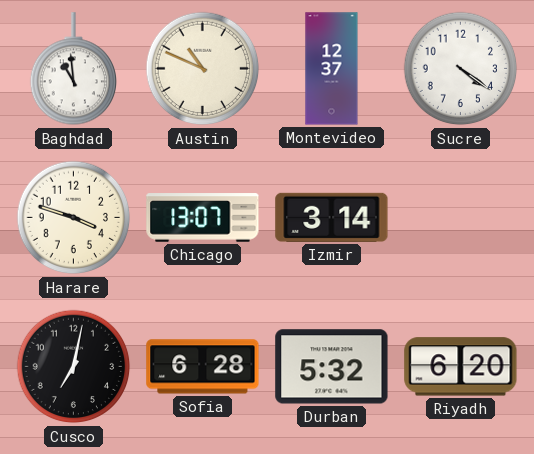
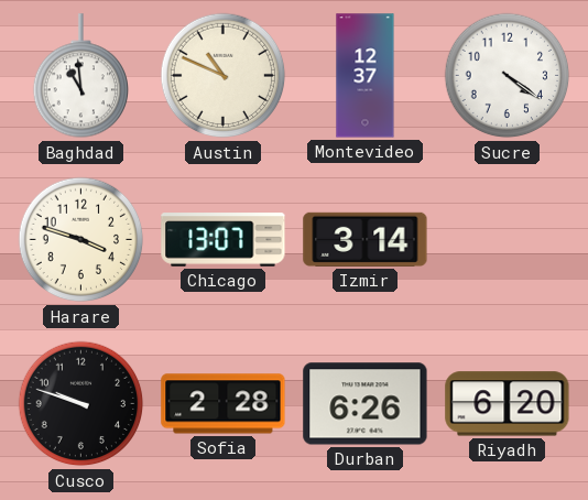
Cusco: 7:02 -> 9:48
Sofia: 6:28 -> 2:28
Durban: 5:32 -> 6:26
